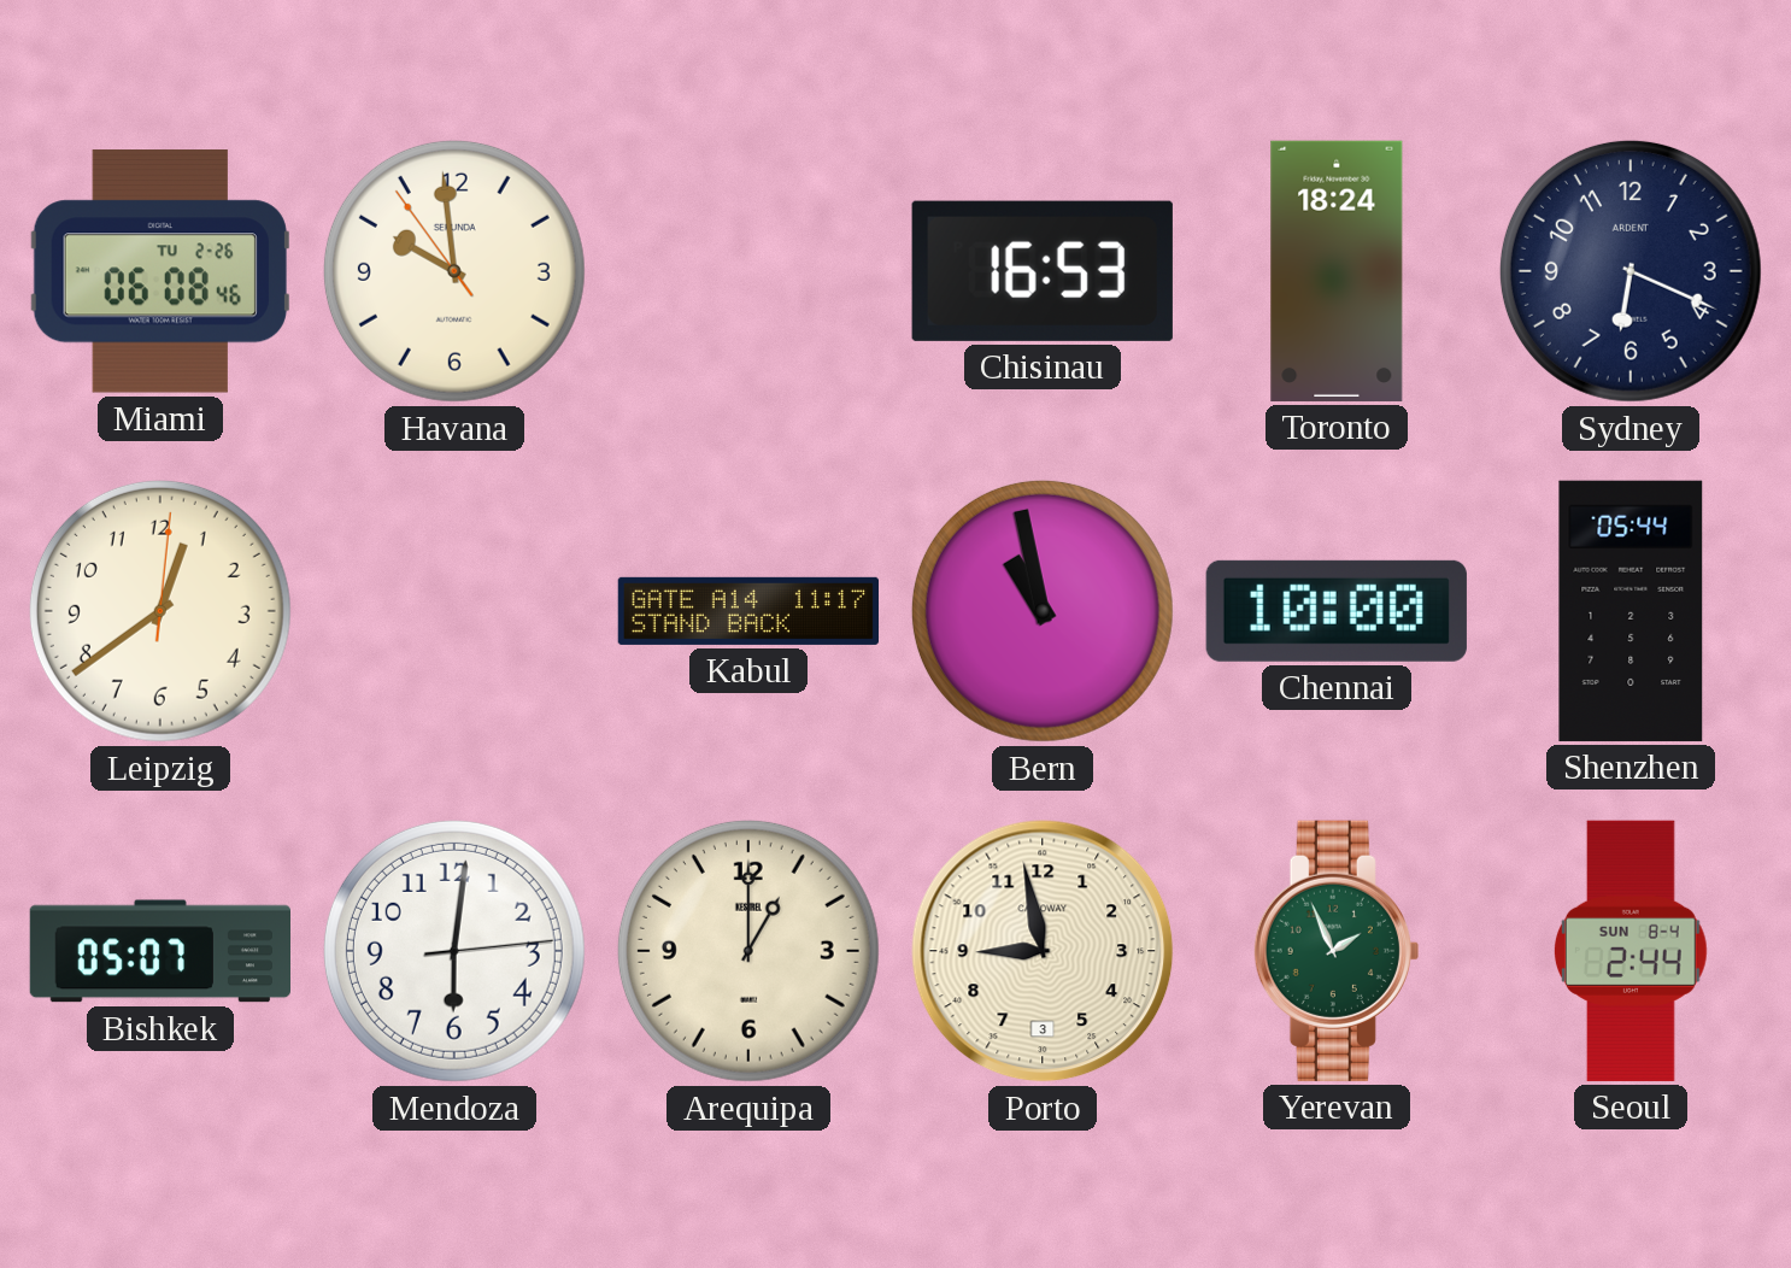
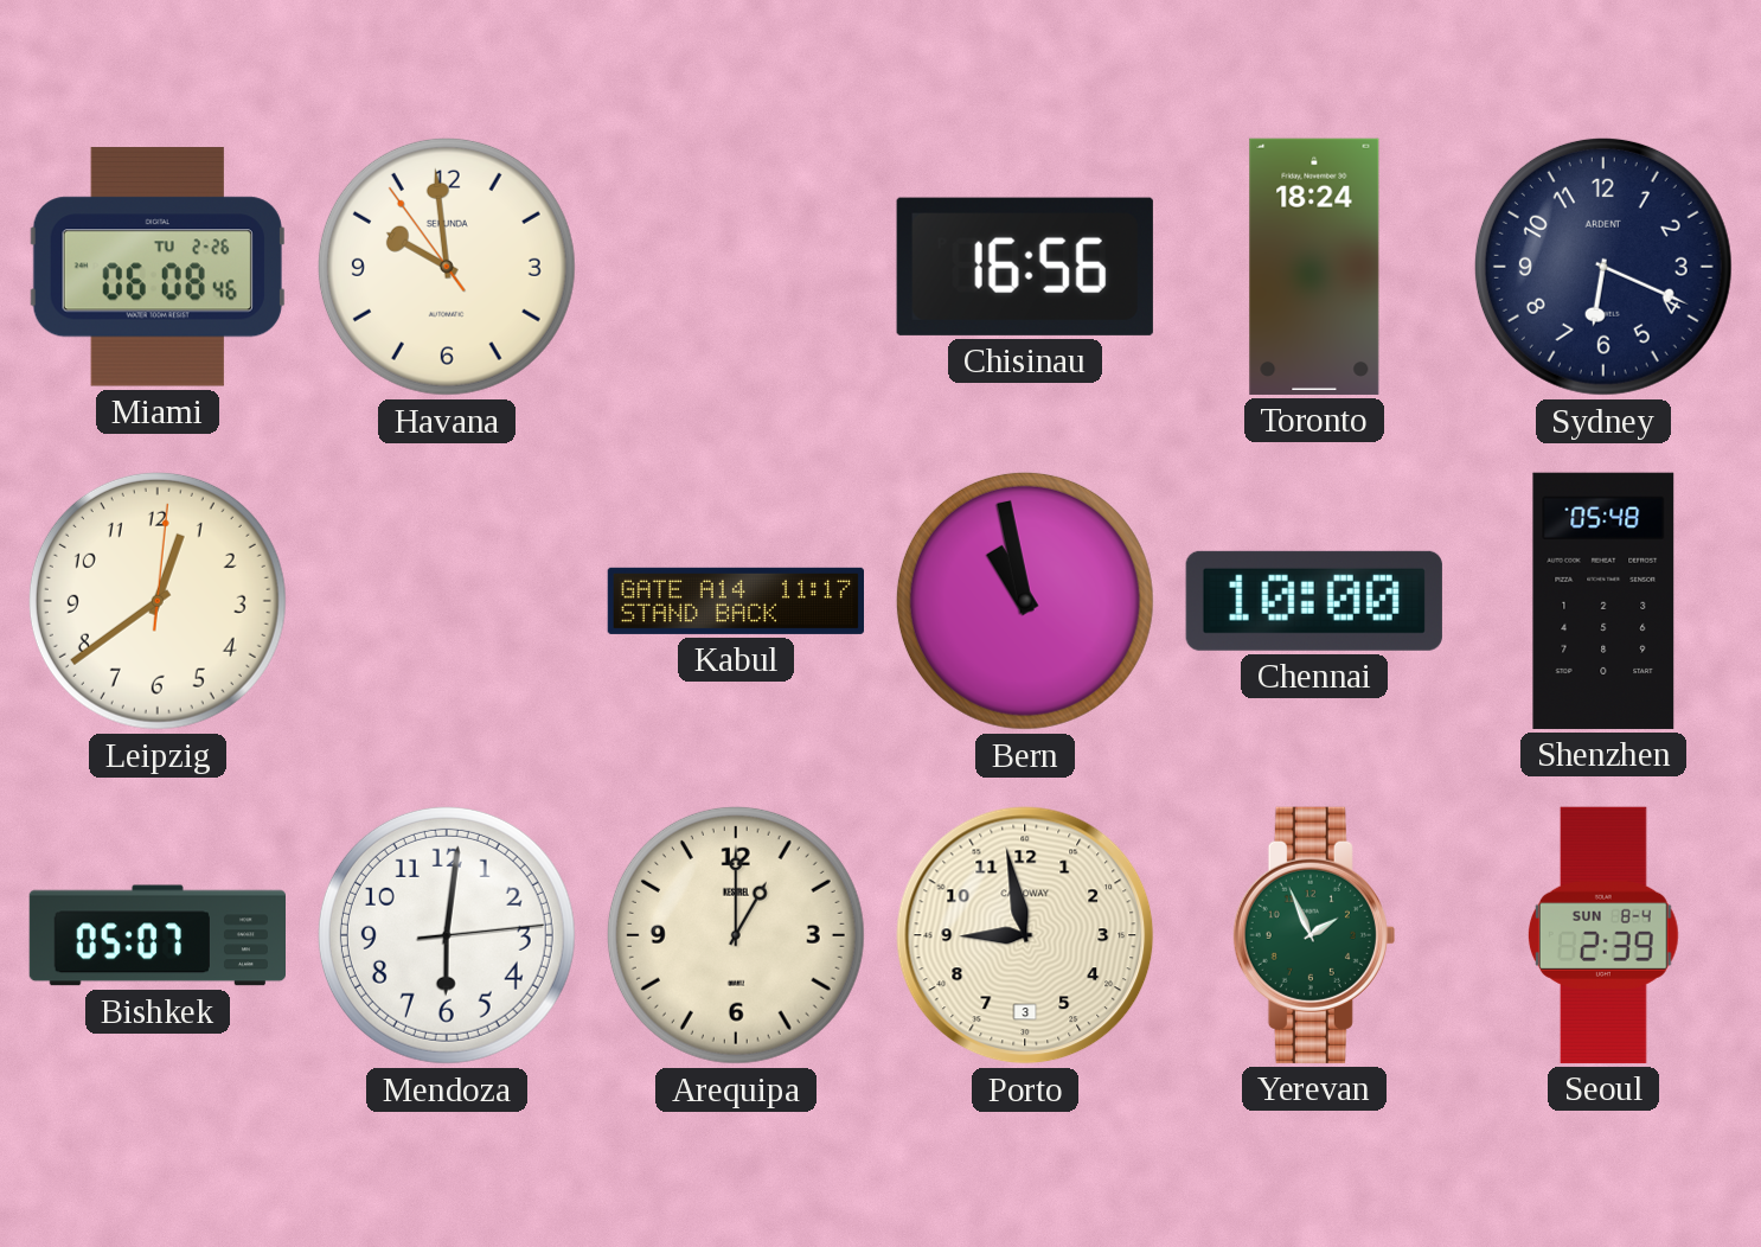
Chisinau: 16:53 -> 16:56
Shenzhen: 05:44 -> 05:48
Seoul: 2:44 -> 2:39
